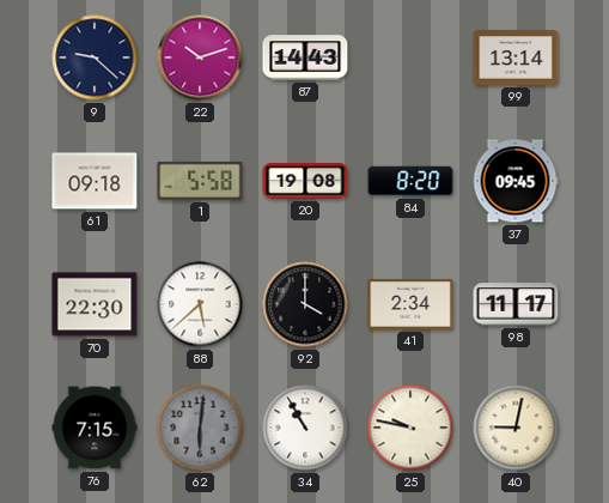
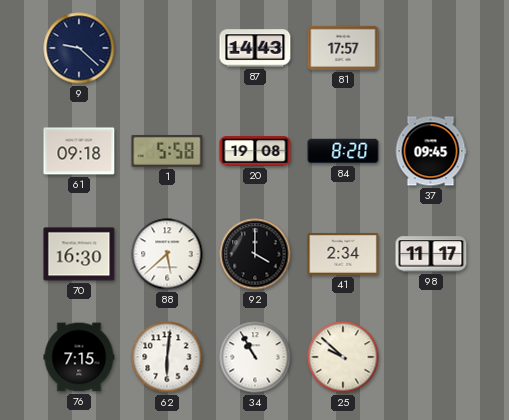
22: 10:12 -> none
81: none -> 17:57
99: 13:14 -> none
70: 22:30 -> 16:30
62 dial: grey -> white
25: 9:47 -> 9:52
40: 9:02 -> none
